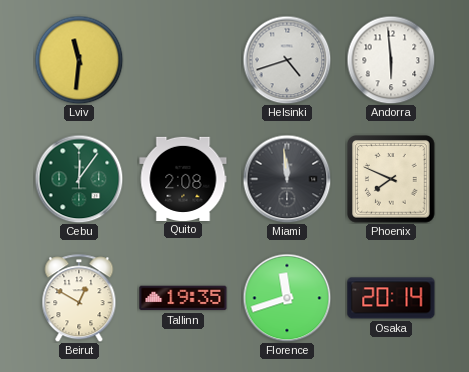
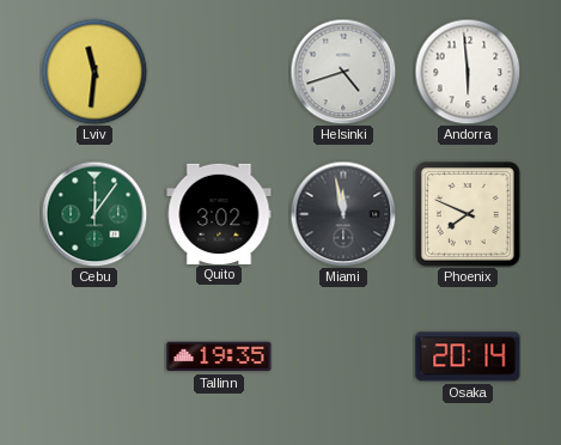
Quito: 2:08 -> 3:02
Miami: 11:59 -> 11:58
Beirut: 12:50 -> none
Florence: 11:42 -> none
